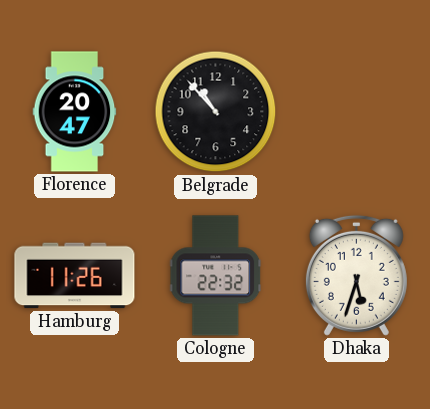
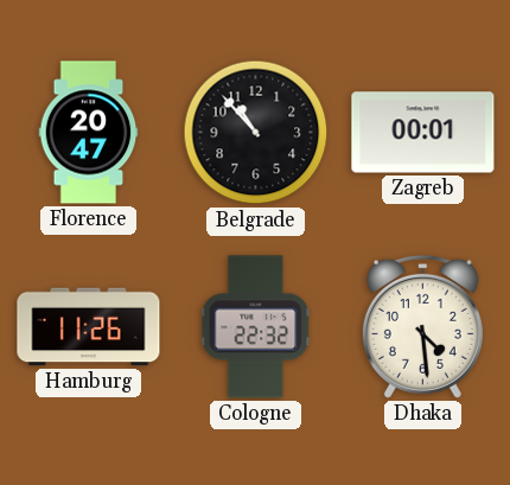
Zagreb: none -> 00:01
Dhaka: 5:33 -> 4:29
